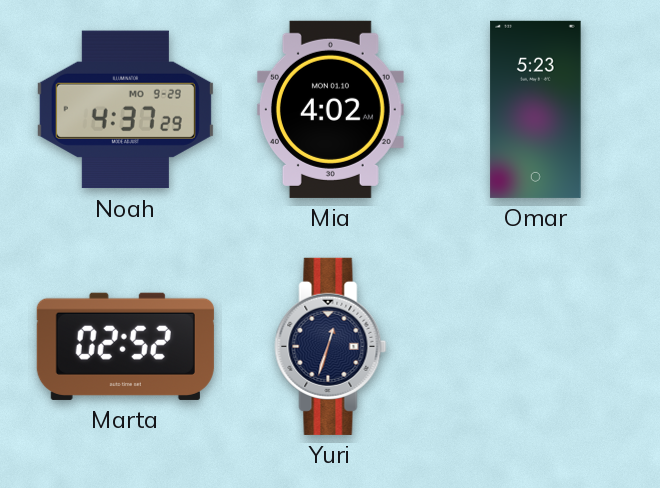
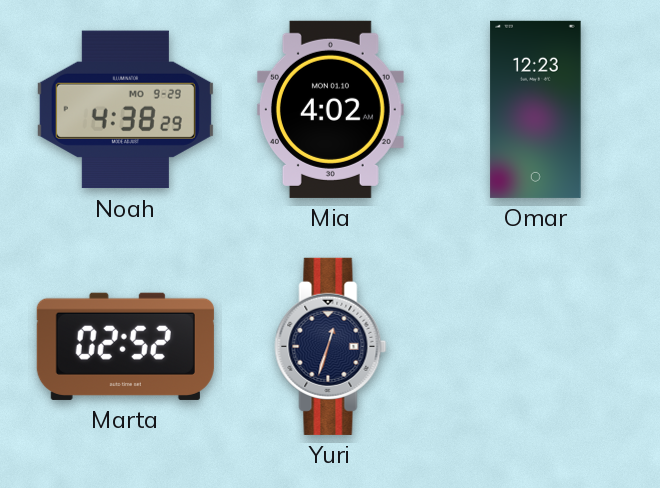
Noah: 4:37 -> 4:38
Omar: 5:23 -> 12:23
